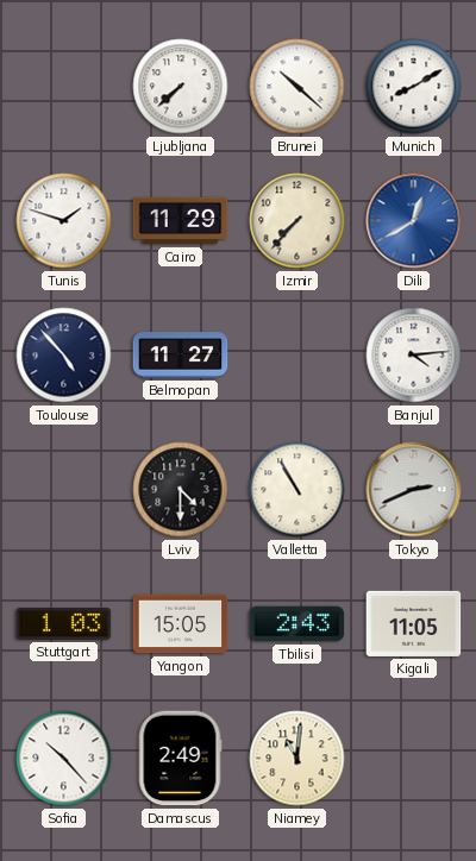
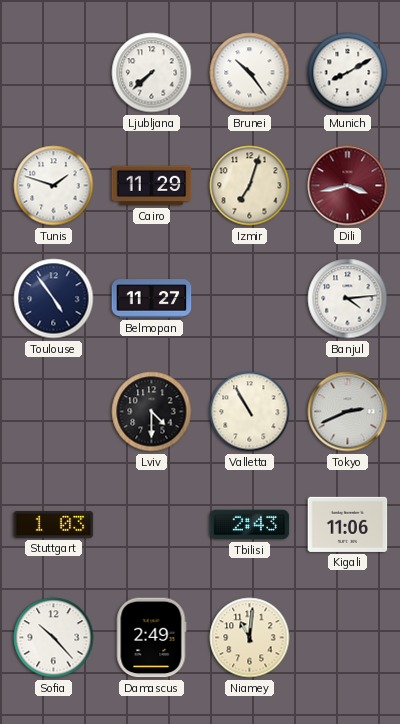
Brunei: 10:22 -> 10:24
Izmir: 7:37 -> 7:03
Dili: 12:40 -> 3:43
Dili dial: blue -> burgundy
Toulouse: 4:53 -> 4:54
Yangon: 15:05 -> none
Kigali: 11:05 -> 11:06
